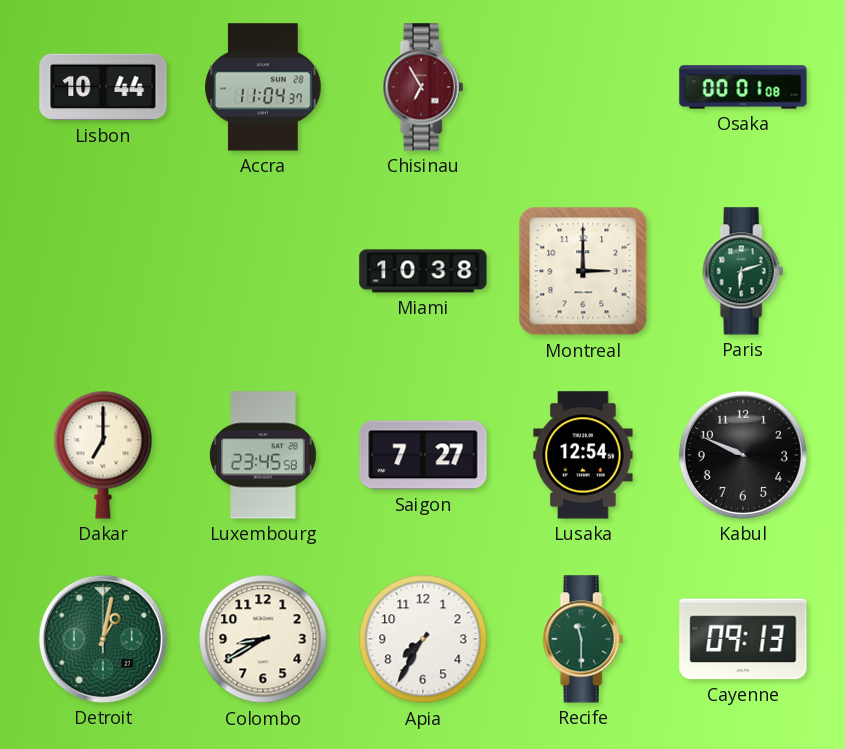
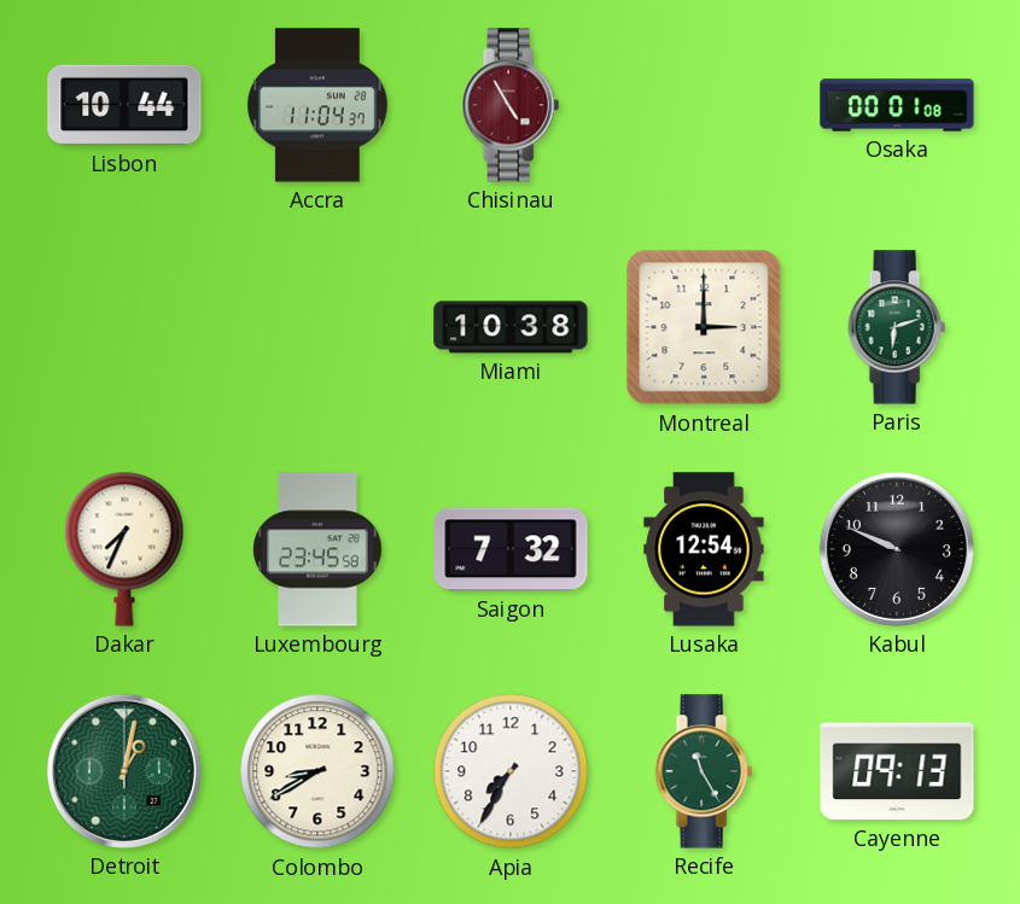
Chisinau: 6:55 -> 4:55
Dakar: 7:00 -> 7:34
Saigon: 7:27 -> 7:32
Recife: 11:30 -> 11:25
